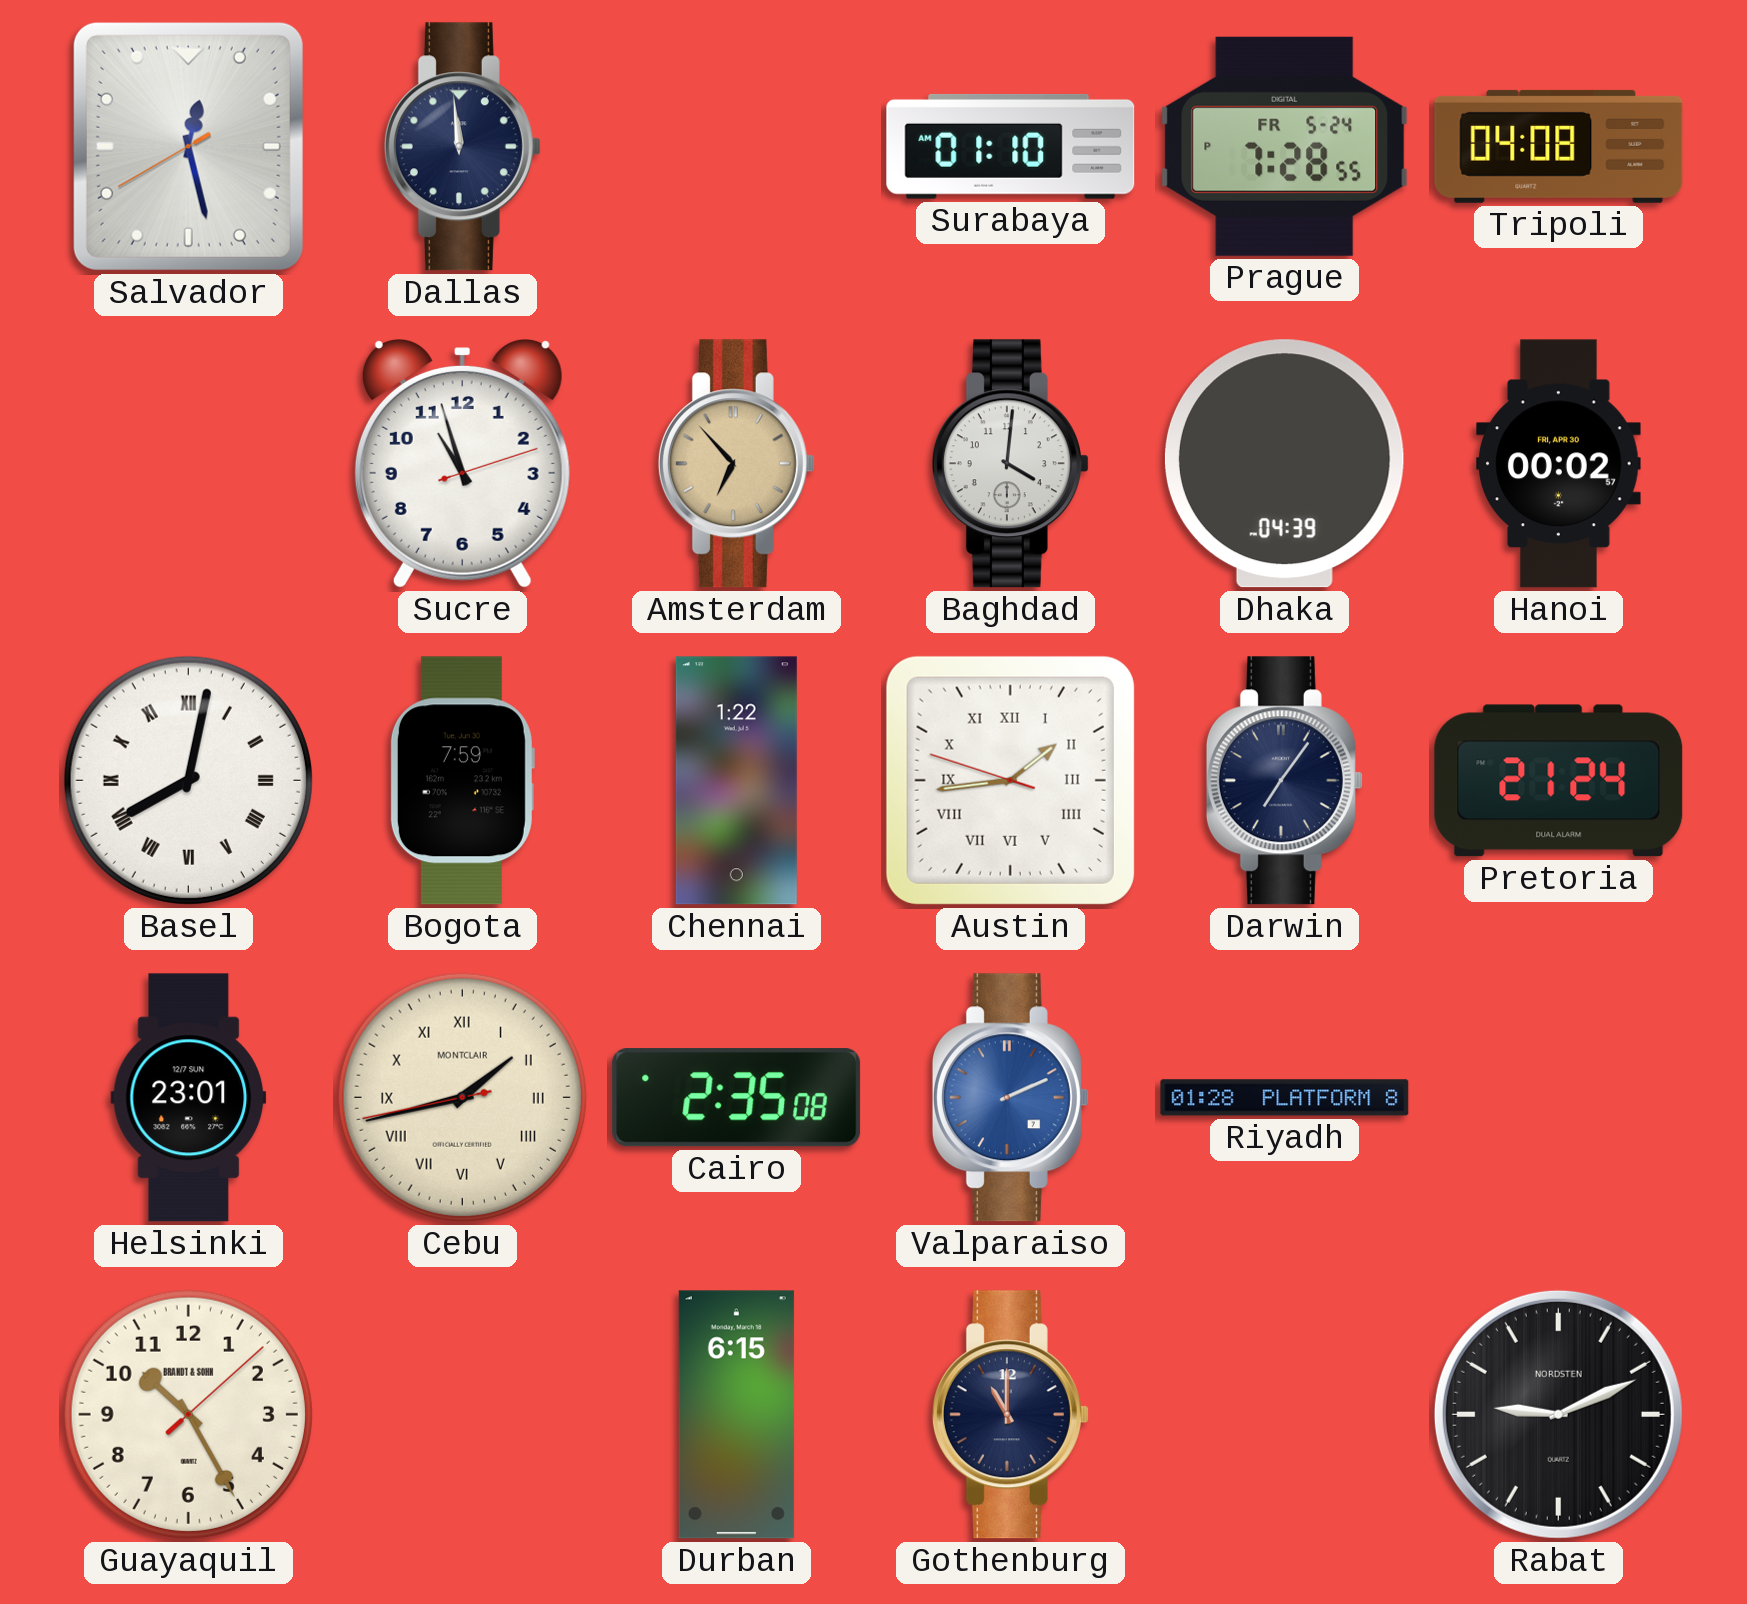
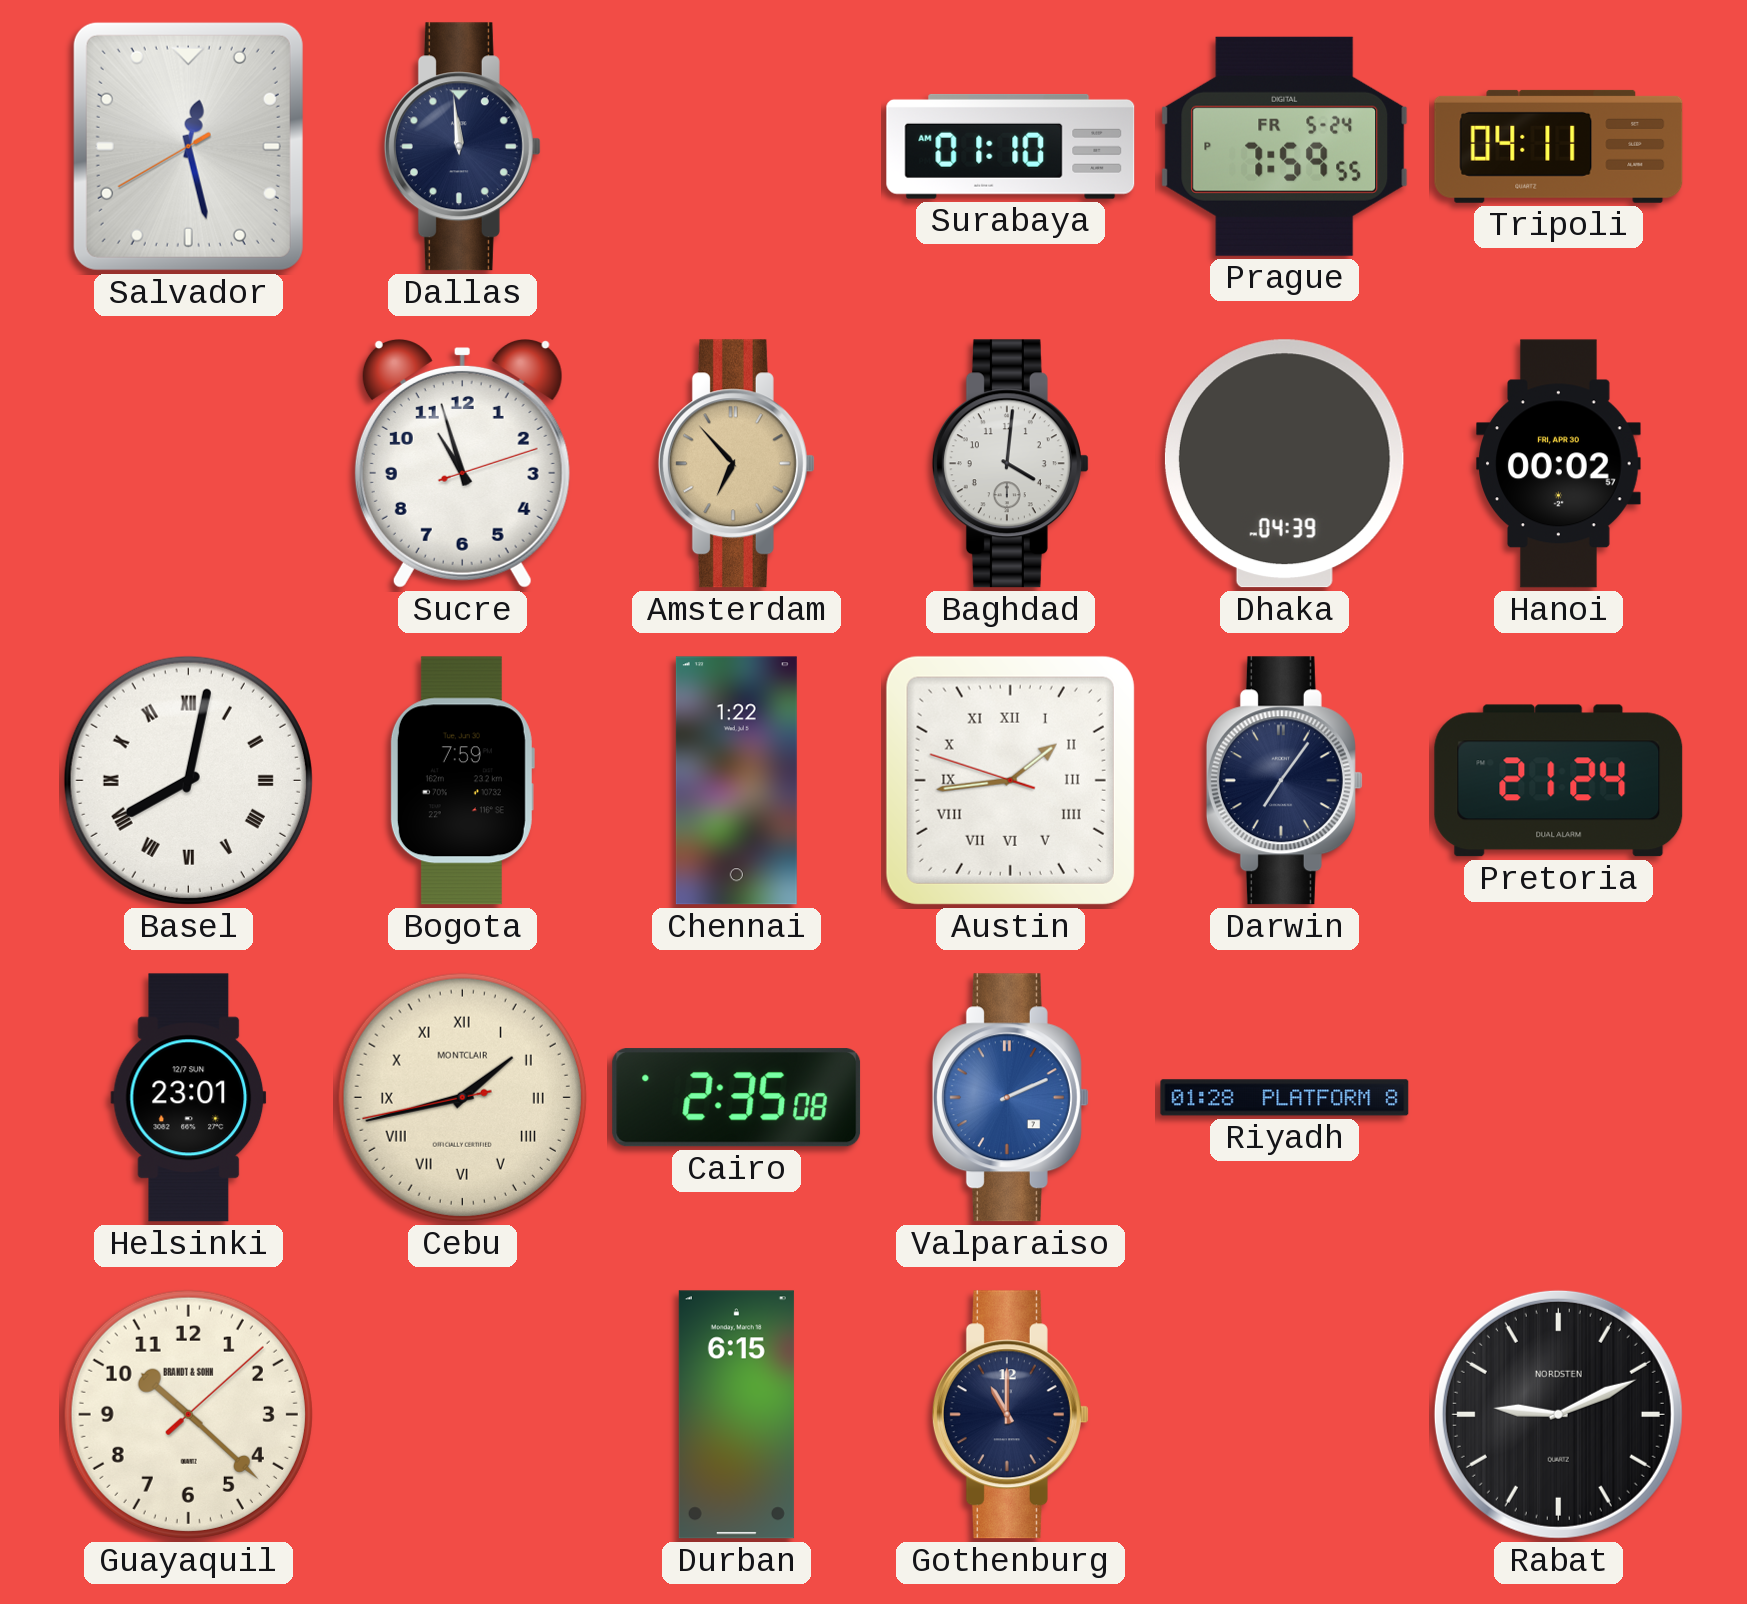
Prague: 7:28 -> 7:59
Tripoli: 04:08 -> 04:11
Guayaquil: 10:25 -> 10:22
